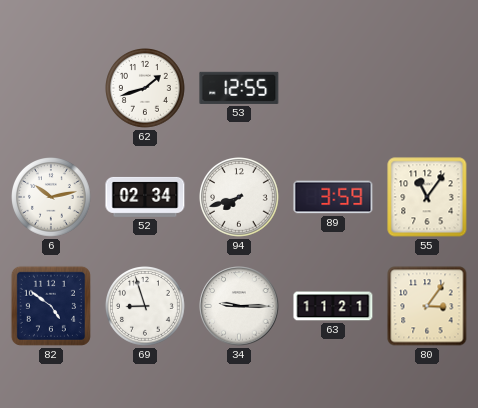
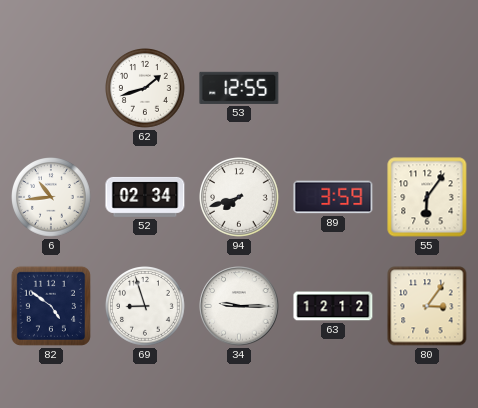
6: 10:13 -> 10:44
55: 11:06 -> 6:06
63: 11:21 -> 12:12
